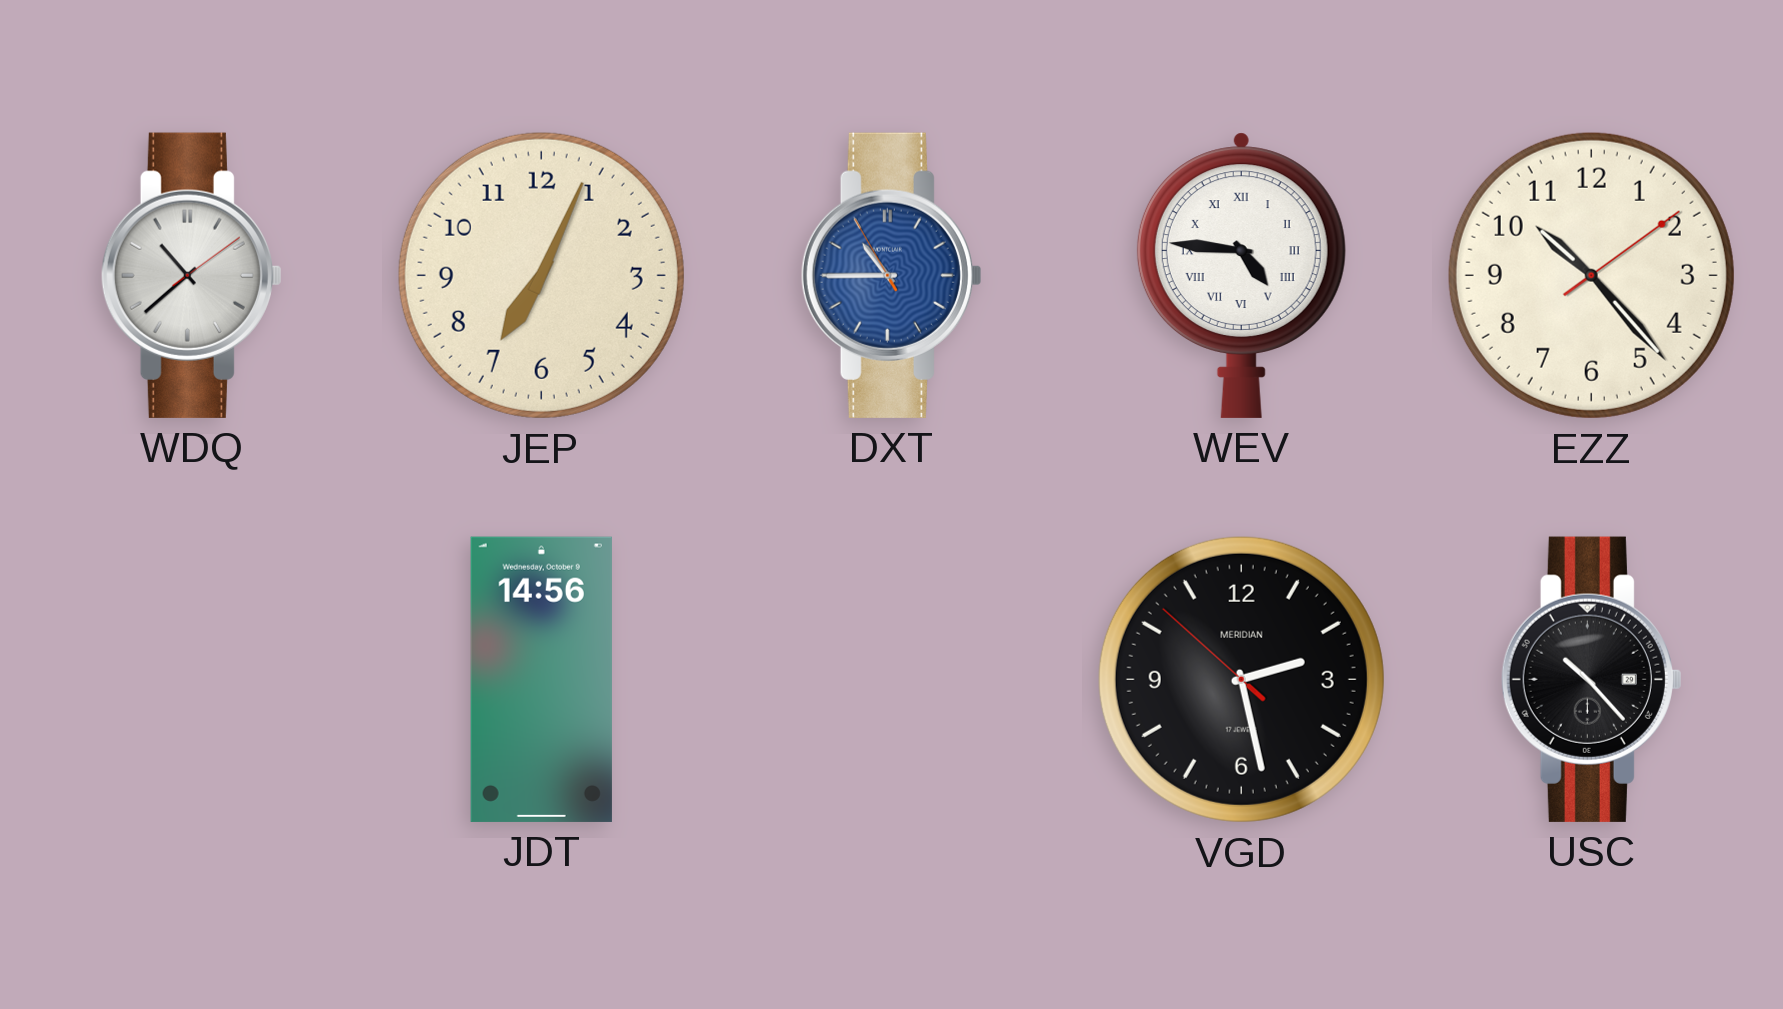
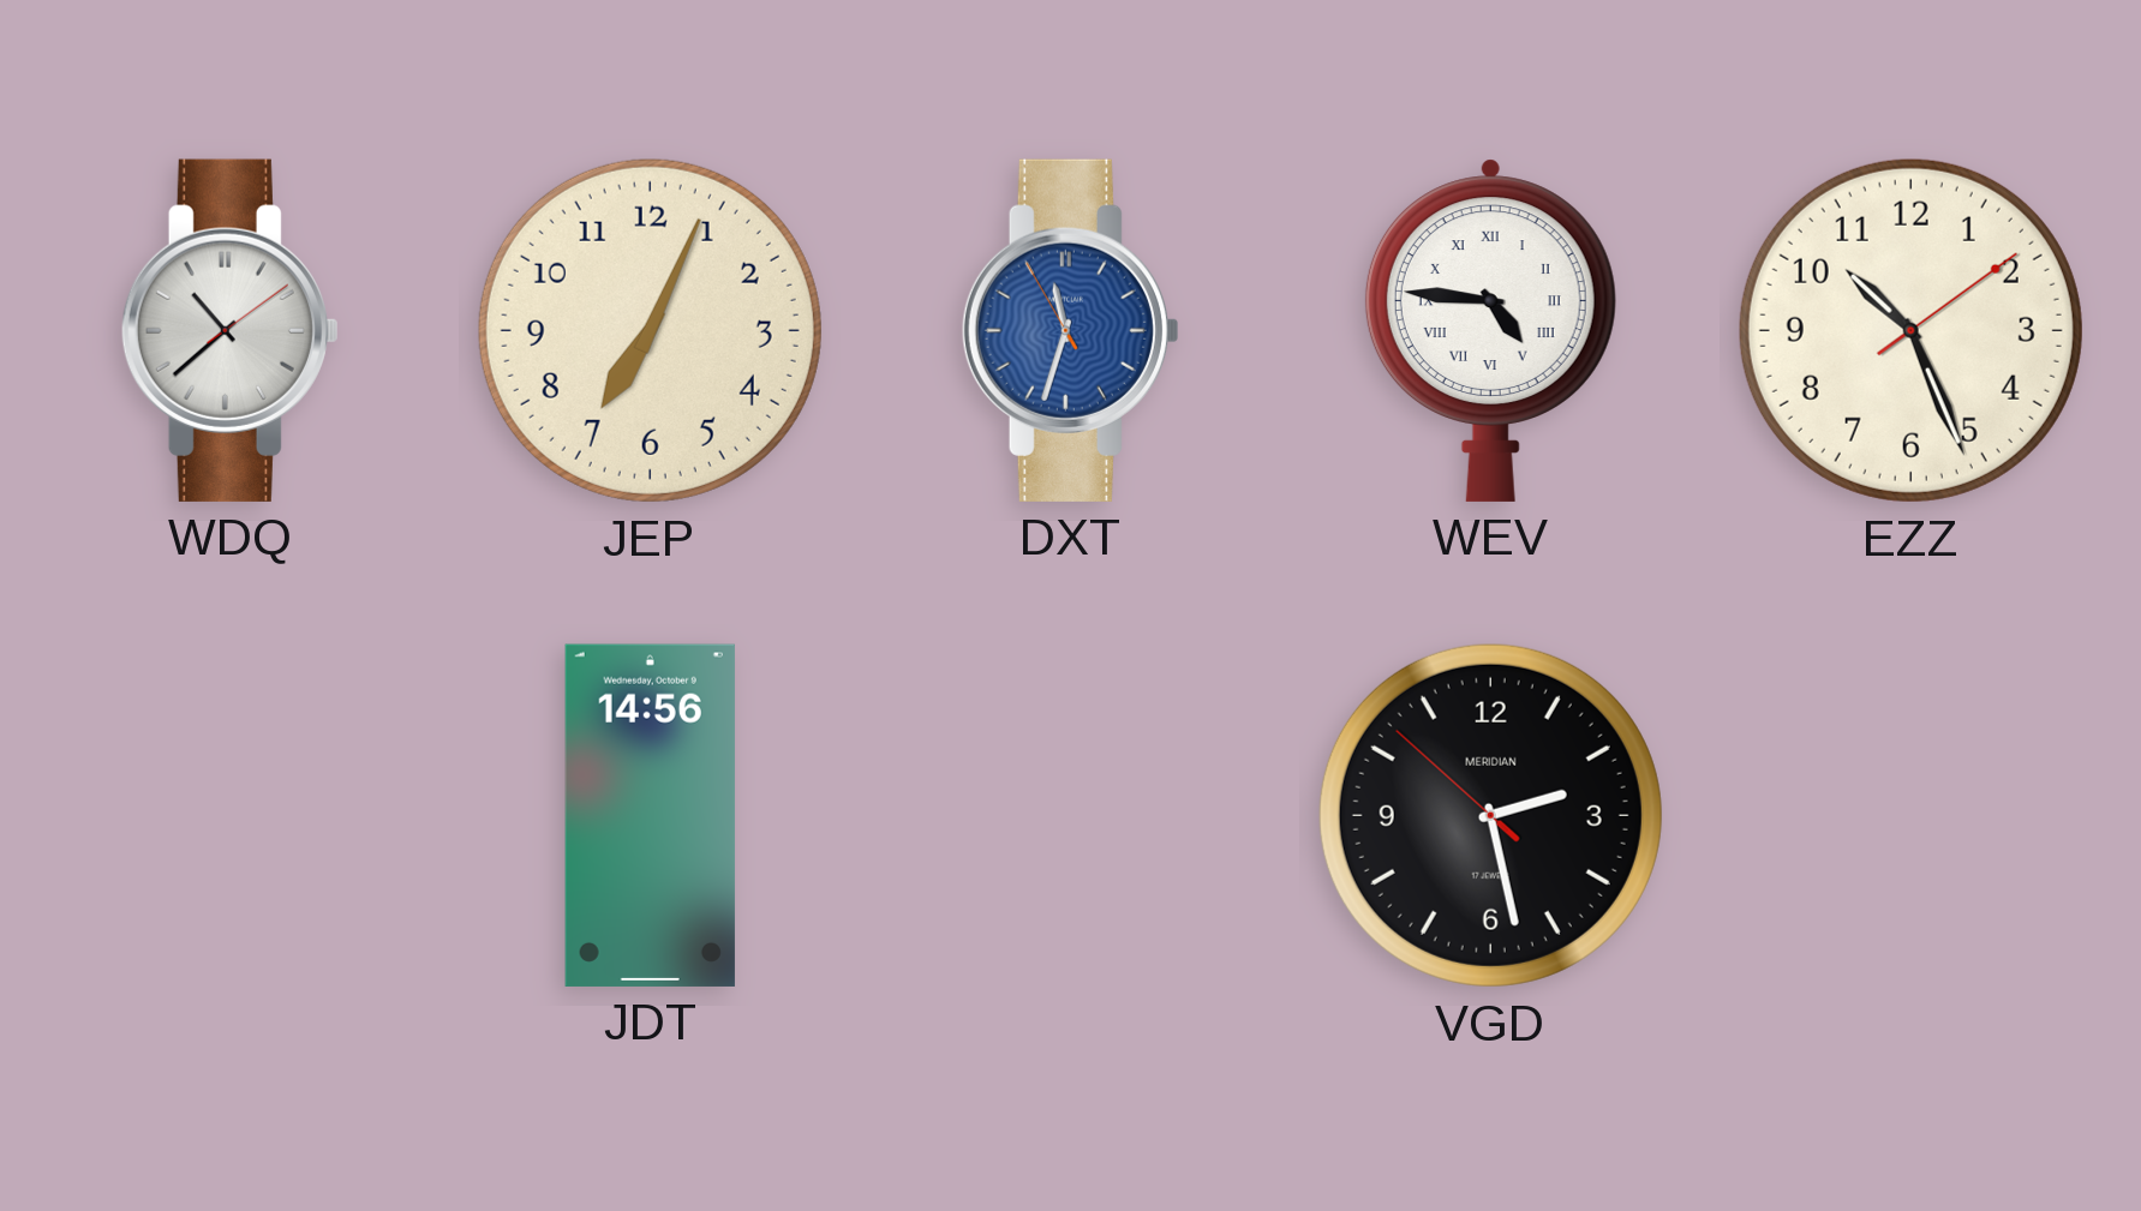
DXT: 10:44 -> 11:32
EZZ: 10:23 -> 10:26
USC: 10:23 -> none
